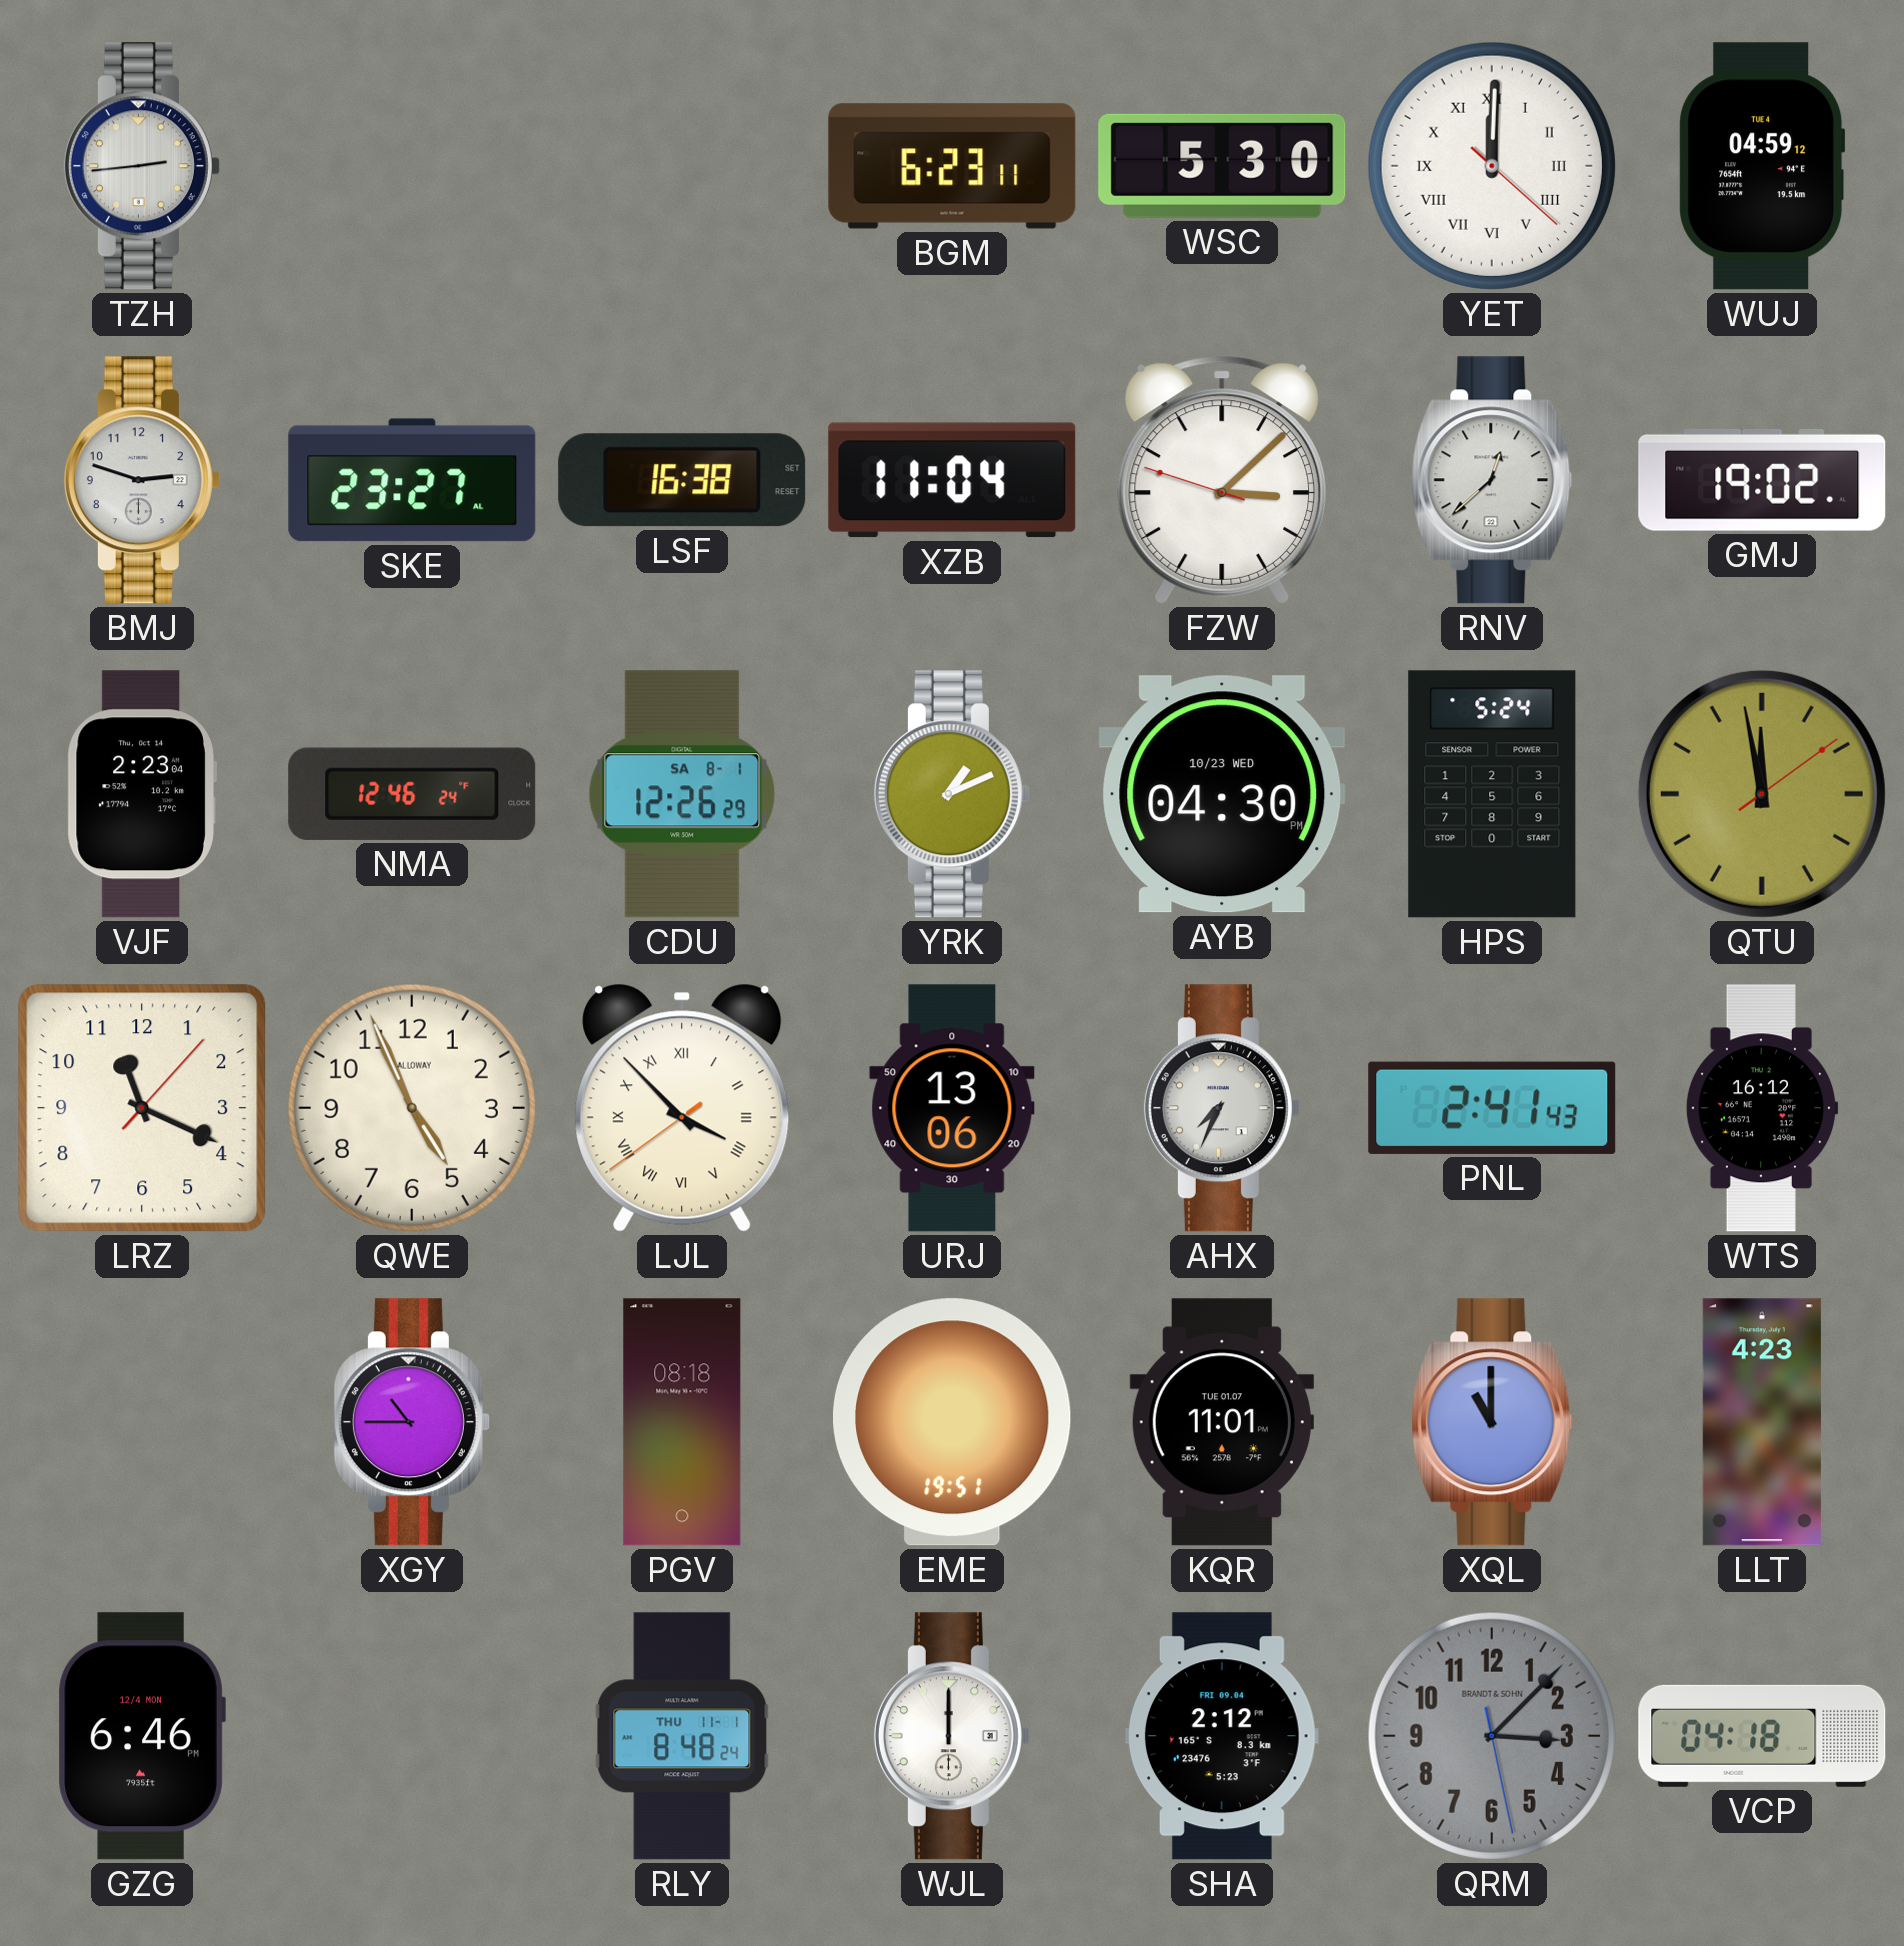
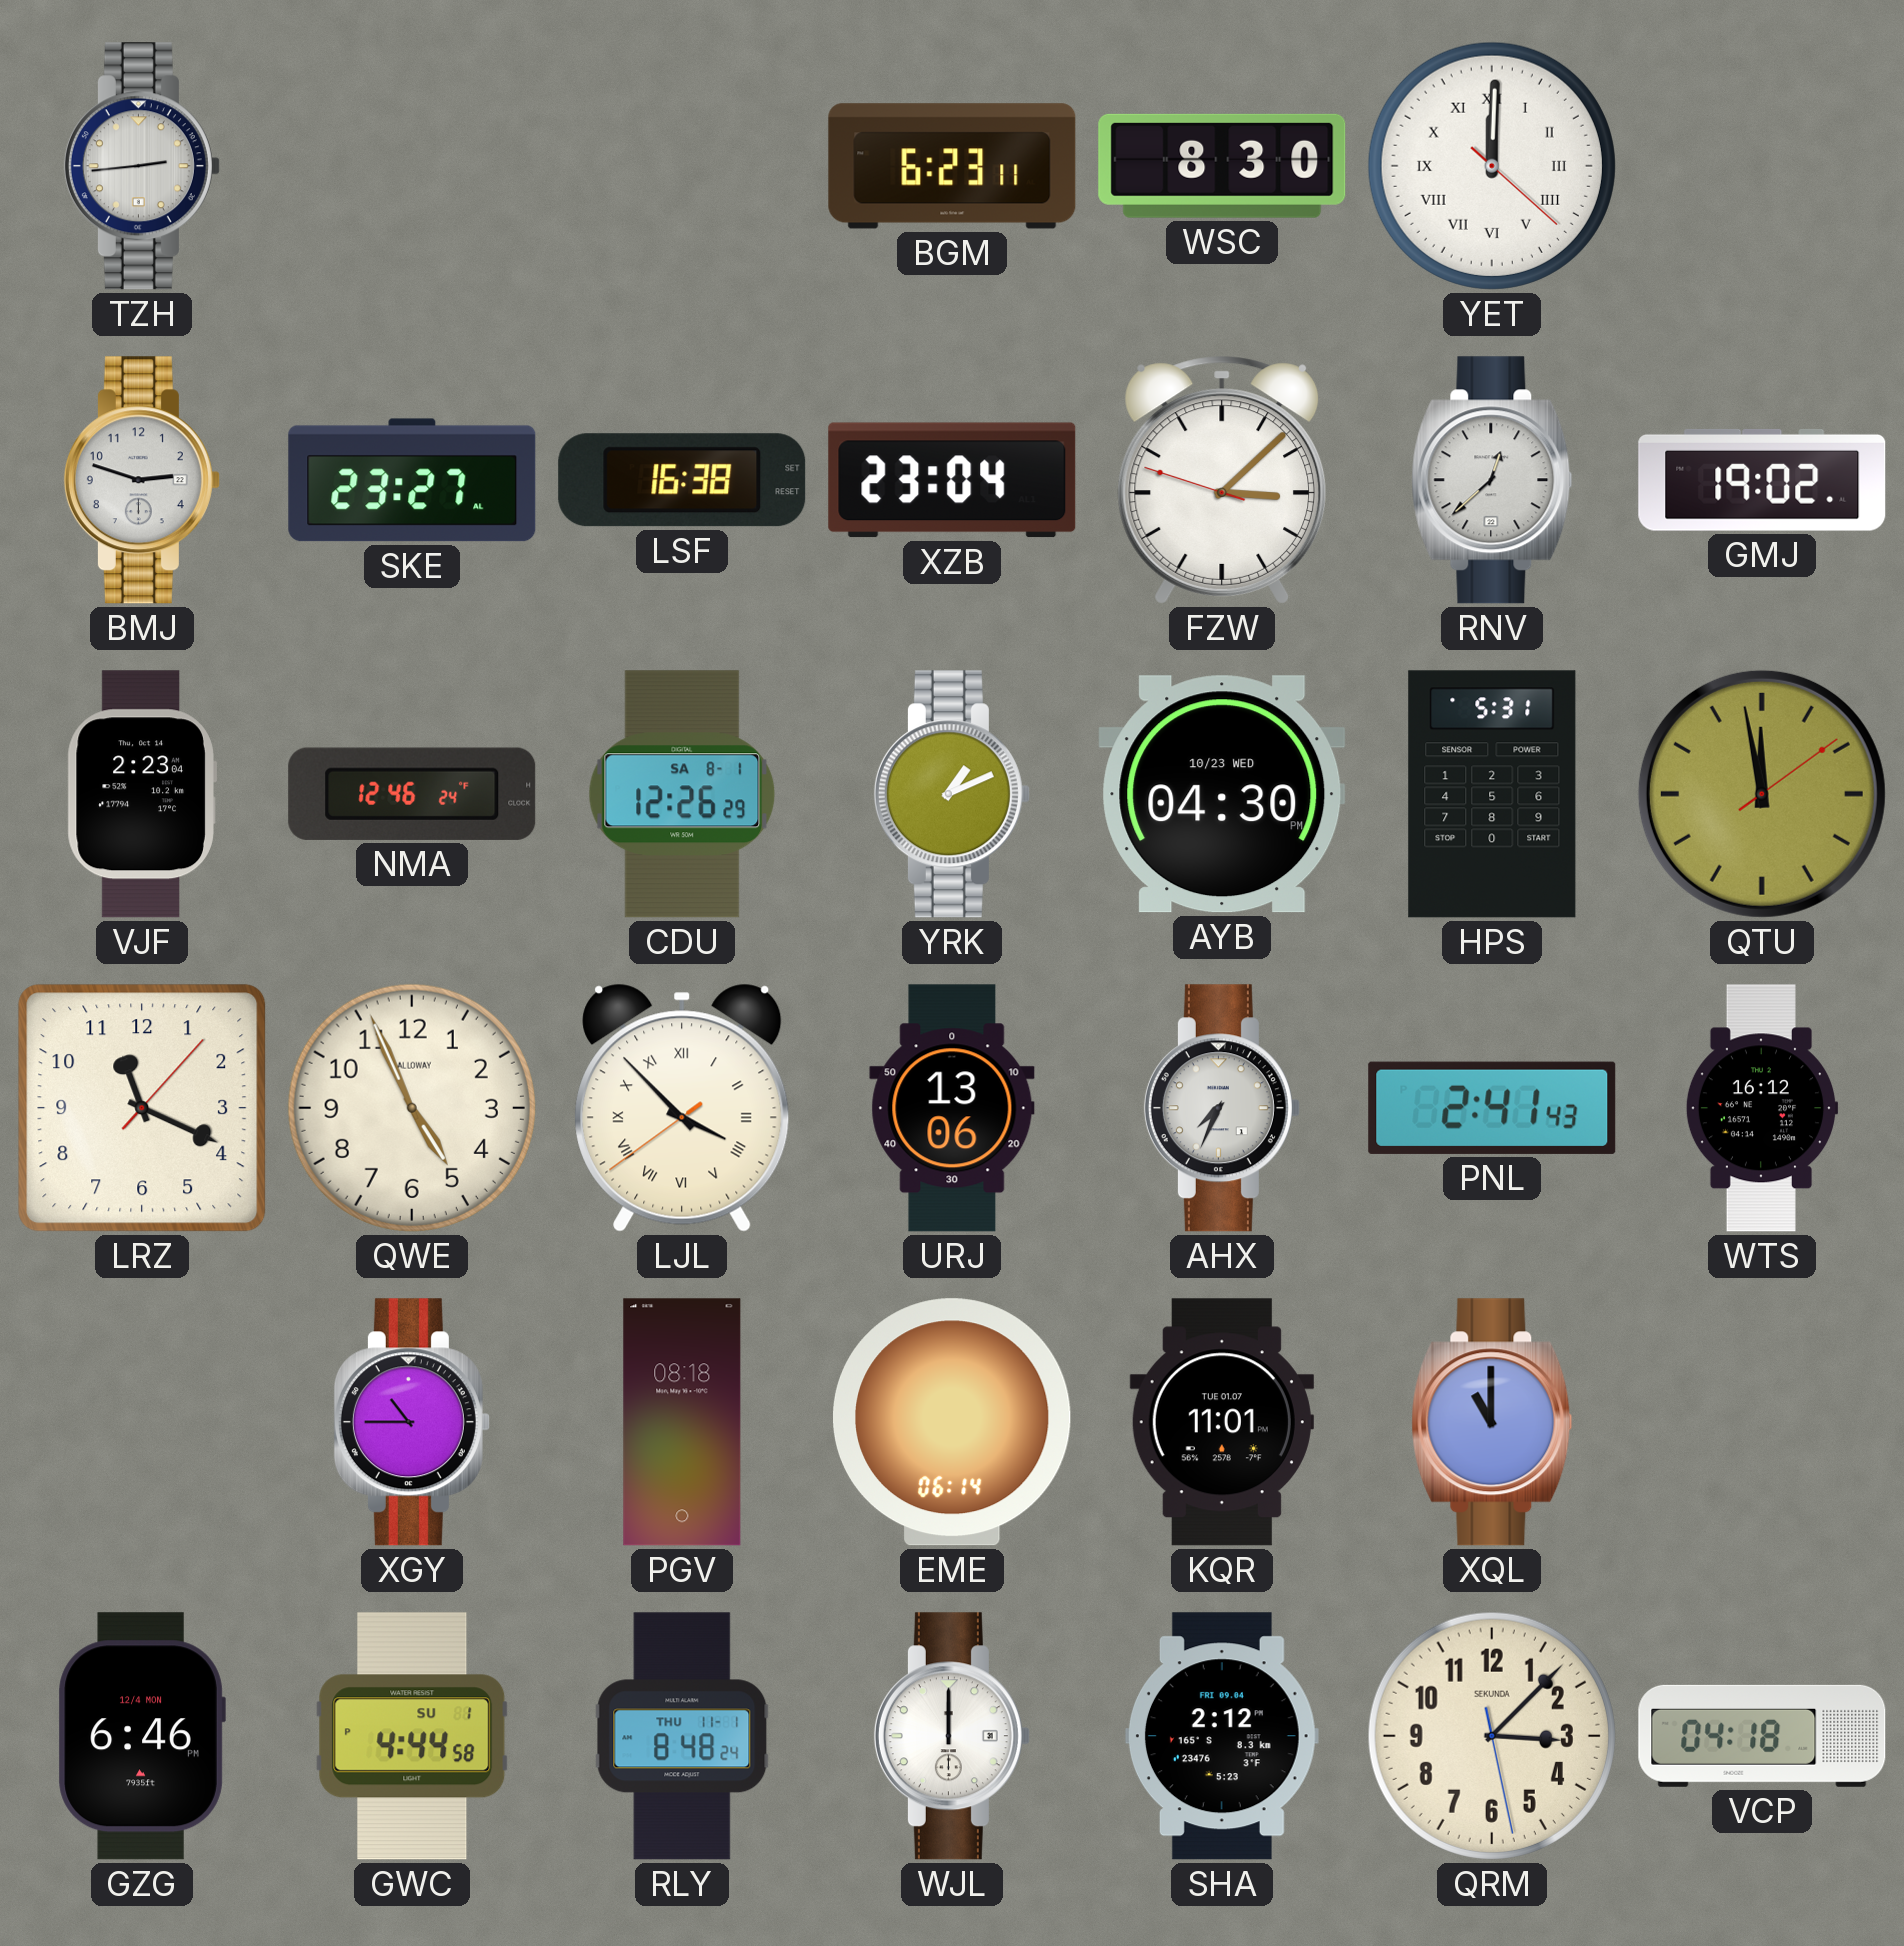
WSC: 5:30 -> 8:30
WUJ: 04:59 -> none
XZB: 11:04 -> 23:04
HPS: 5:24 -> 5:31
EME: 19:51 -> 06:14
LLT: 4:23 -> none
GWC: none -> 4:44
QRM dial: grey -> cream
QRM brand: BRANDT & SOHN -> SEKUNDA
